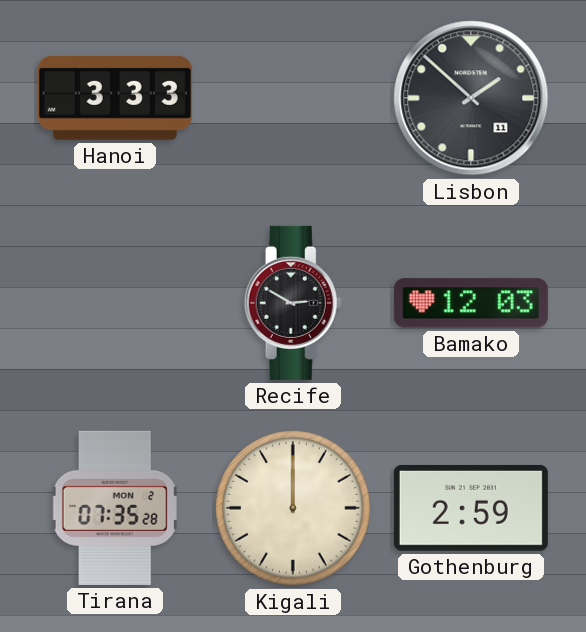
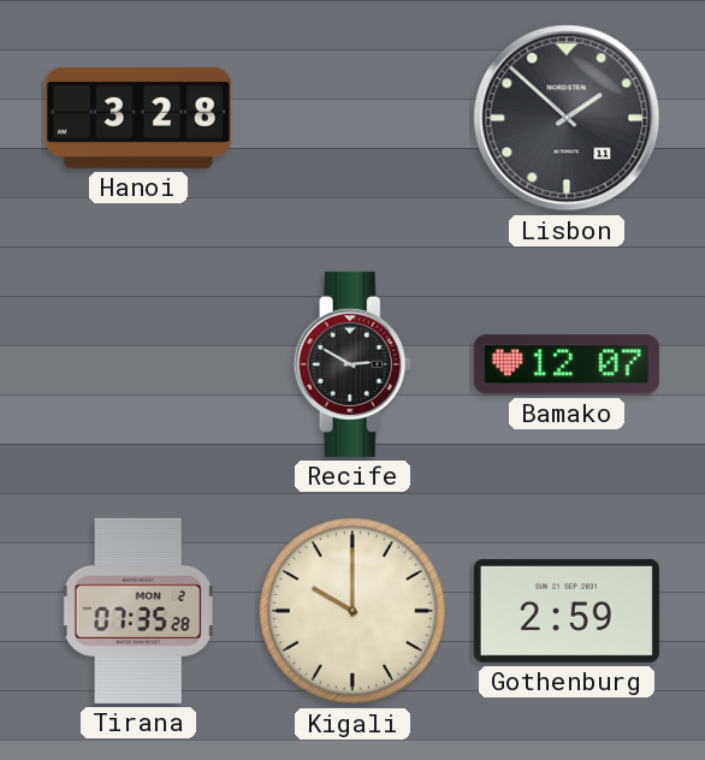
Hanoi: 3:33 -> 3:28
Bamako: 12:03 -> 12:07
Kigali: 12:00 -> 10:00
